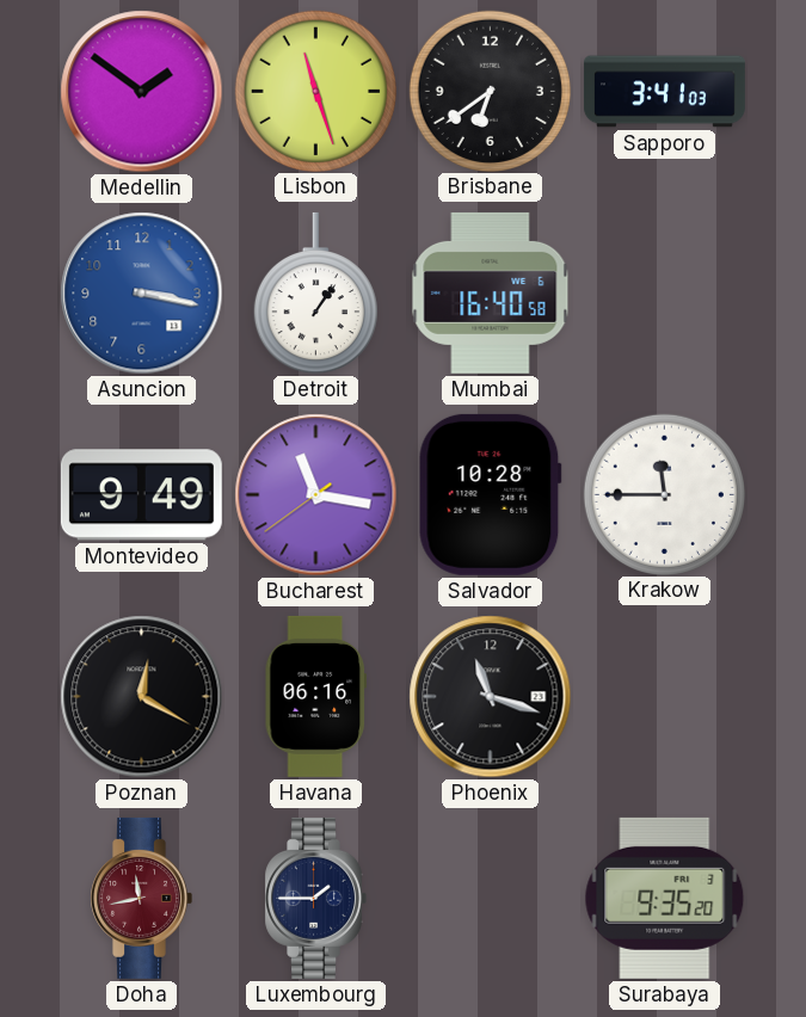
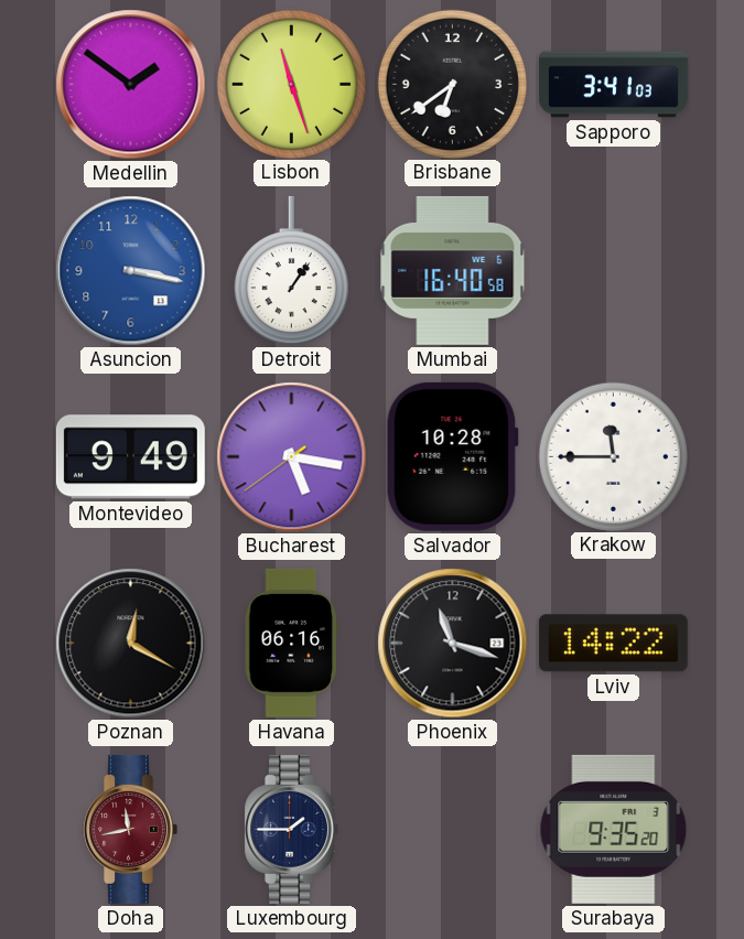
Bucharest: 11:16 -> 5:16
Lviv: none -> 14:22
